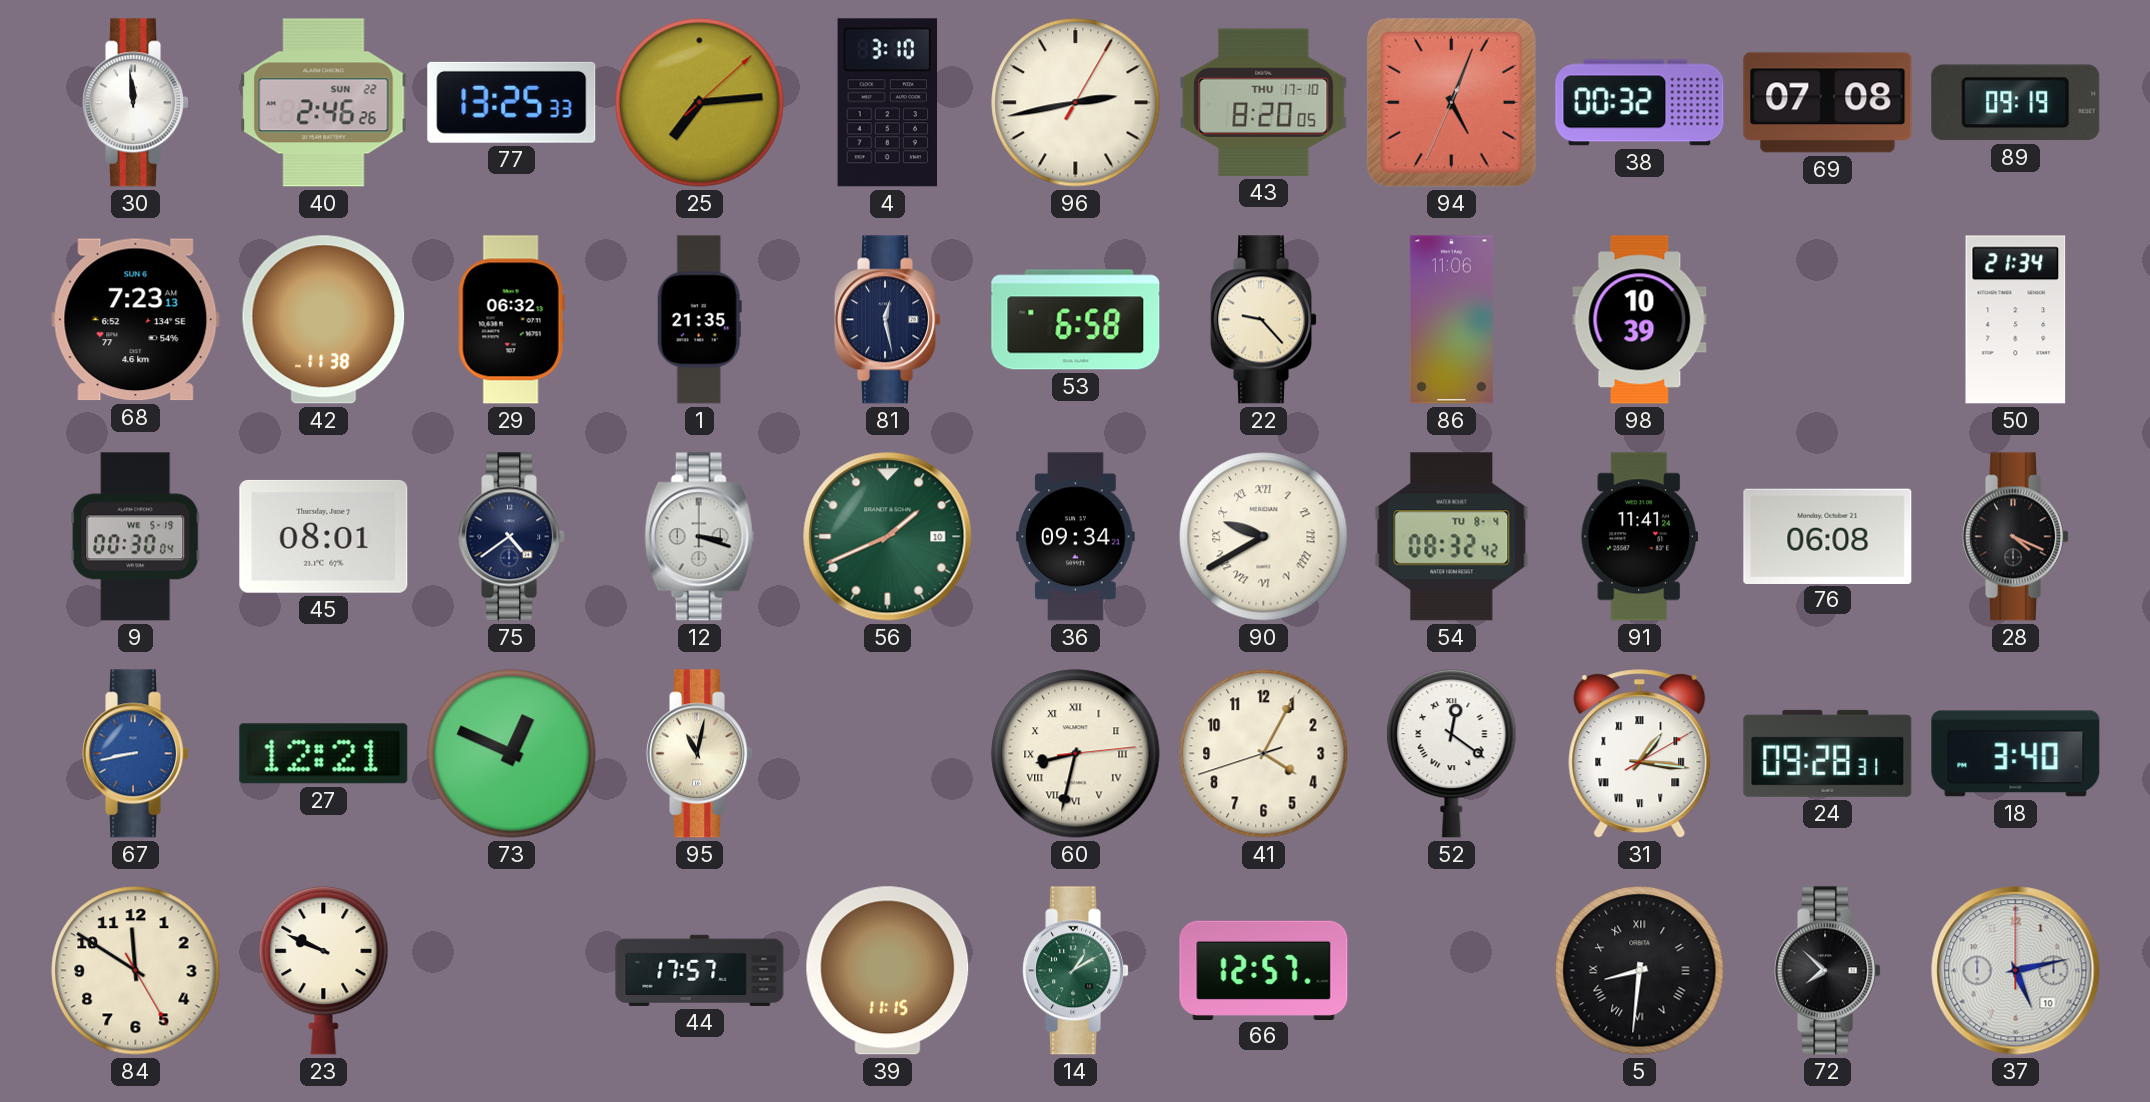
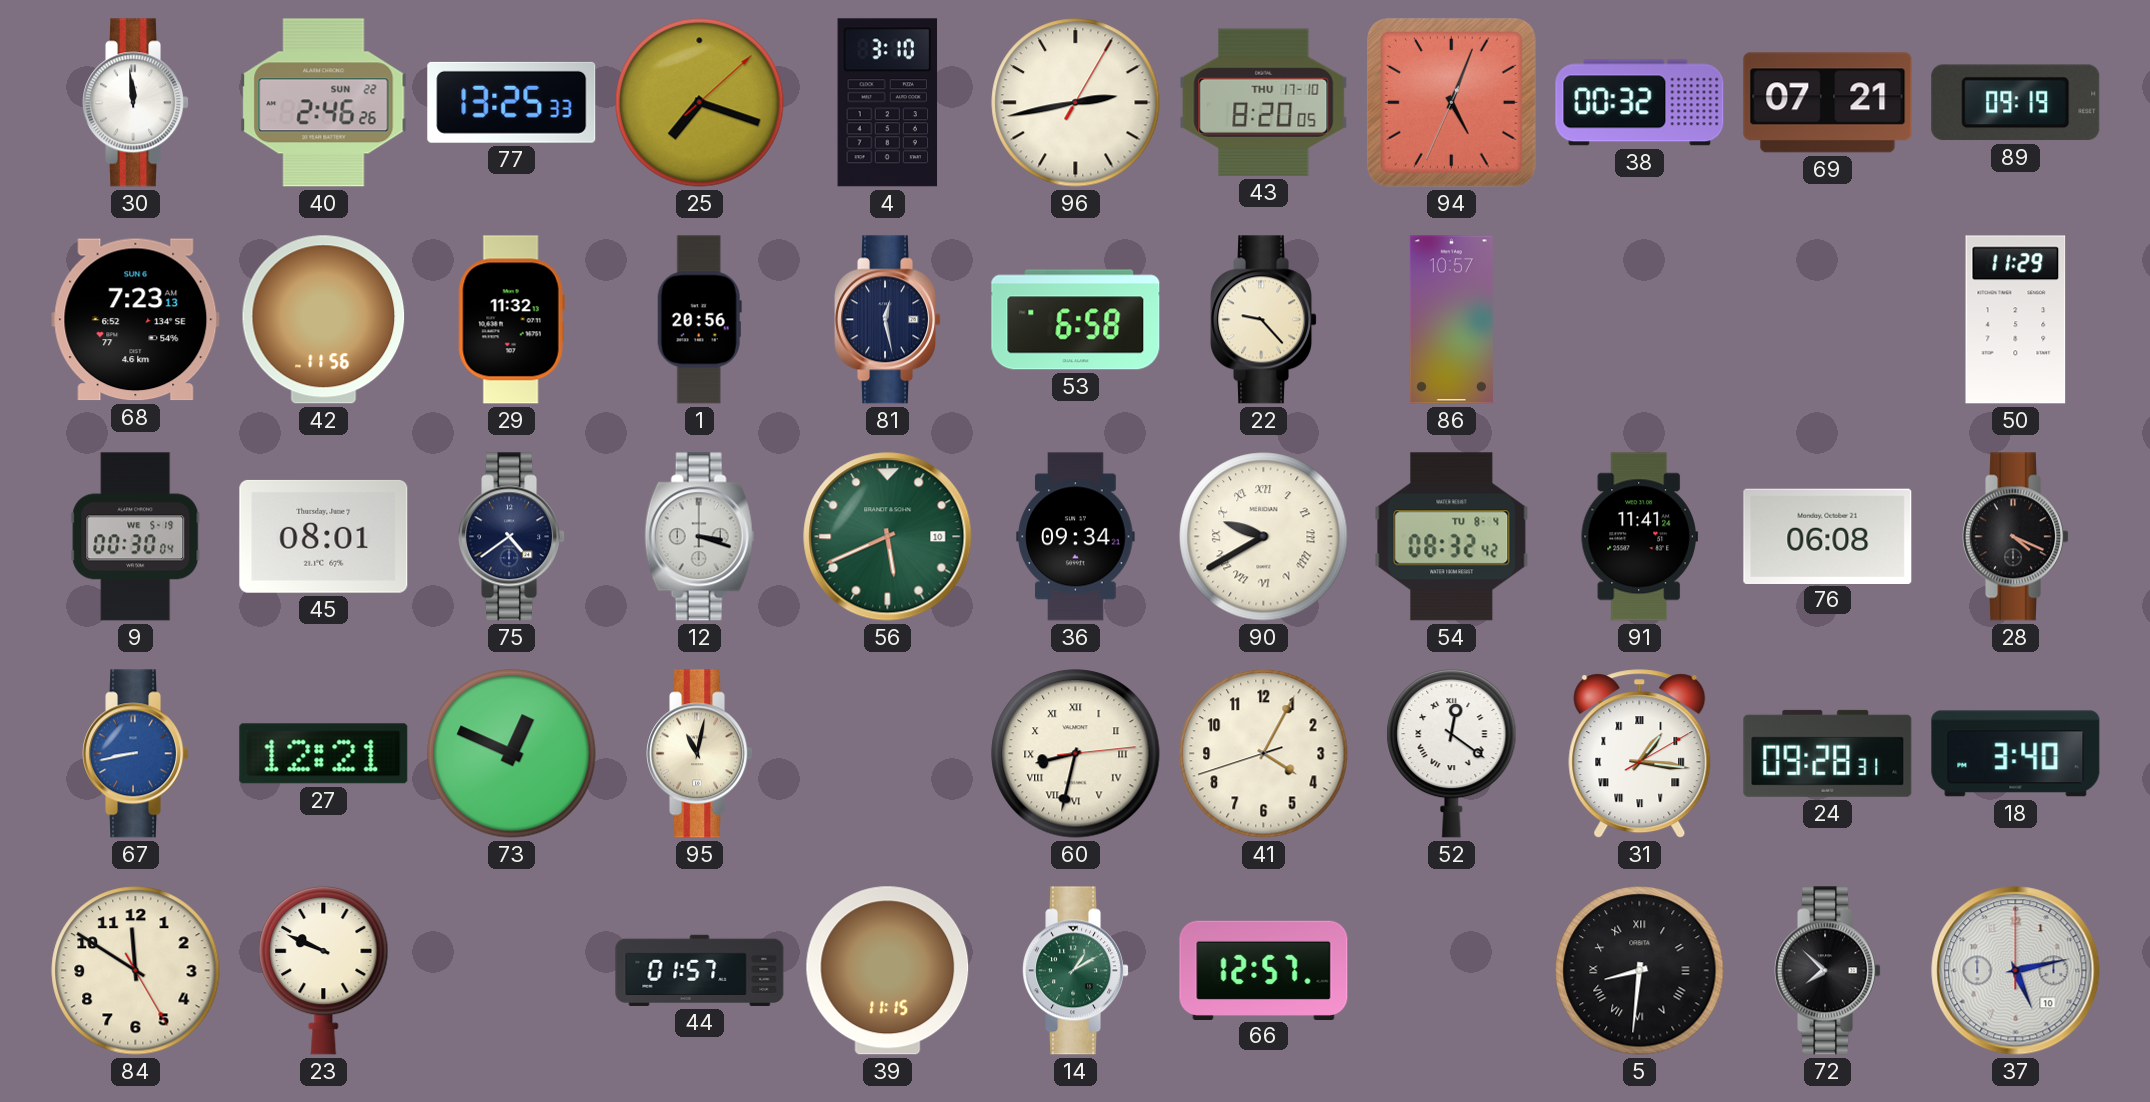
25: 7:14 -> 7:18
69: 07:08 -> 07:21
42: 11:38 -> 11:56
29: 06:32 -> 11:32
1: 21:35 -> 20:56
86: 11:06 -> 10:57
98: 10:39 -> none
50: 21:34 -> 11:29
56: 1:41 -> 5:41
44: 17:57 -> 01:57
